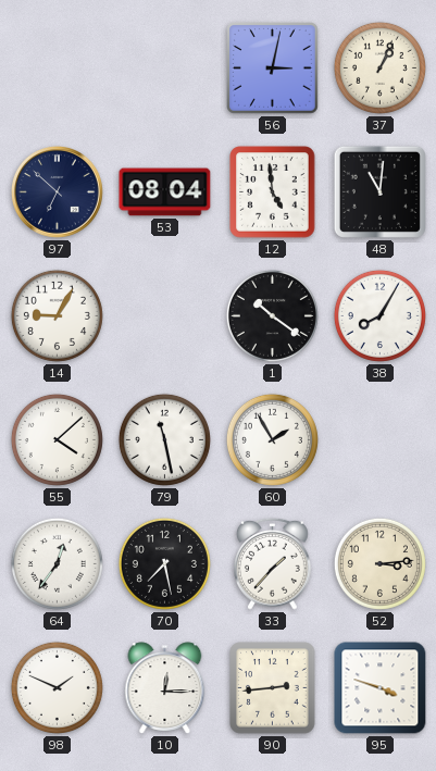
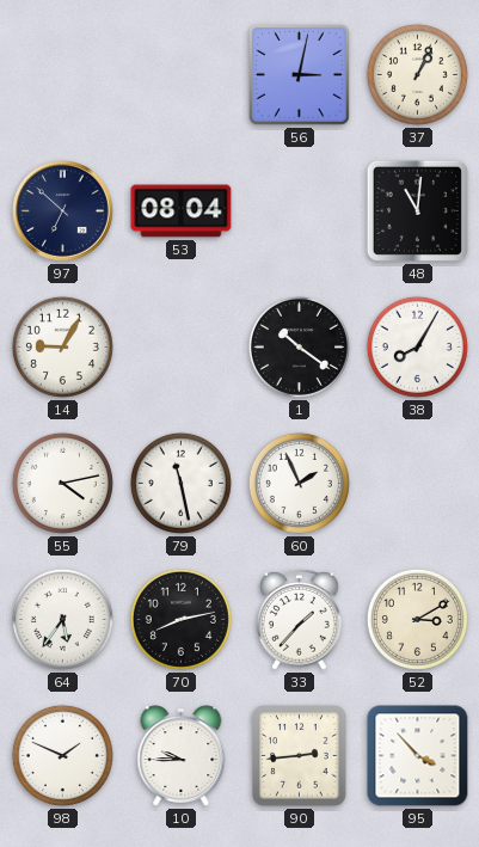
12: 4:59 -> none
55: 4:08 -> 4:13
60: 1:55 -> 1:56
64: 12:36 -> 5:36
70: 7:28 -> 8:13
52: 3:14 -> 3:10
10: 12:15 -> 9:45
95: 3:48 -> 3:53
